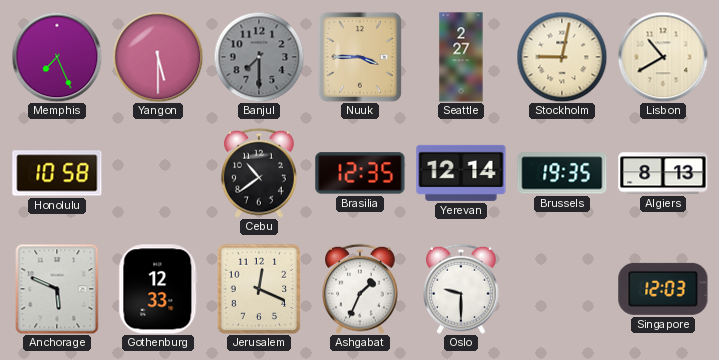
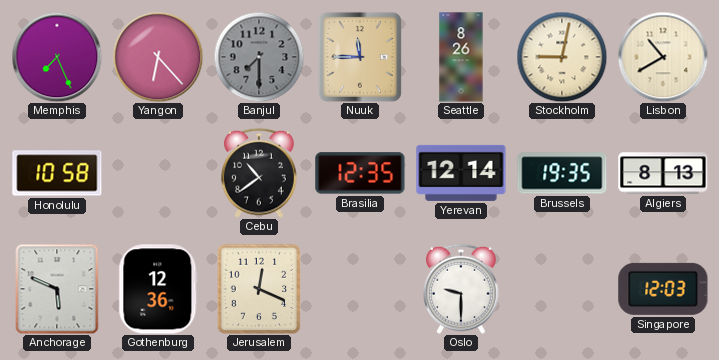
Yangon: 5:30 -> 6:23
Nuuk: 3:45 -> 11:45
Seattle: 2:27 -> 8:26
Gothenburg: 12:33 -> 12:36
Ashgabat: 1:34 -> none
